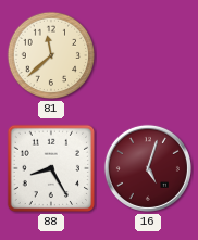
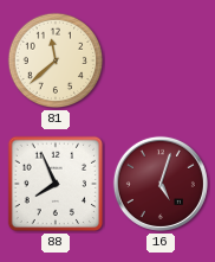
88: 8:25 -> 7:56
